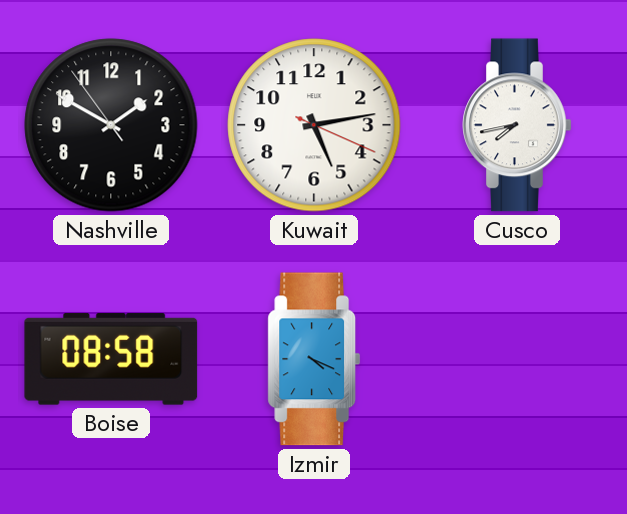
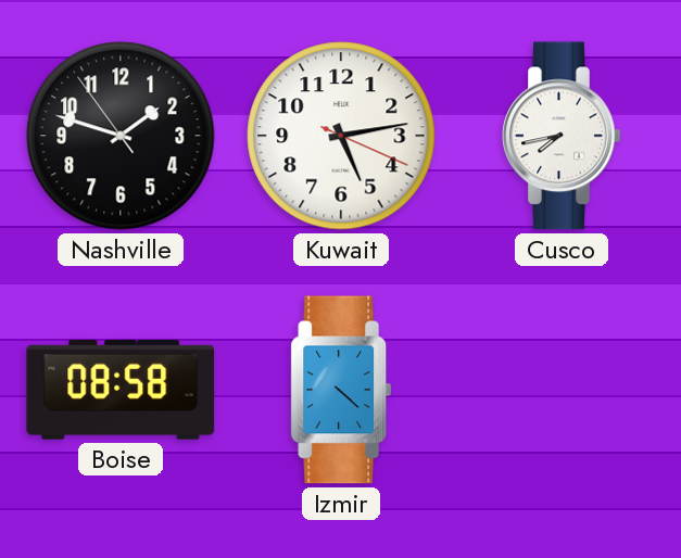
Nashville: 1:49 -> 1:47
Izmir: 4:19 -> 4:22
